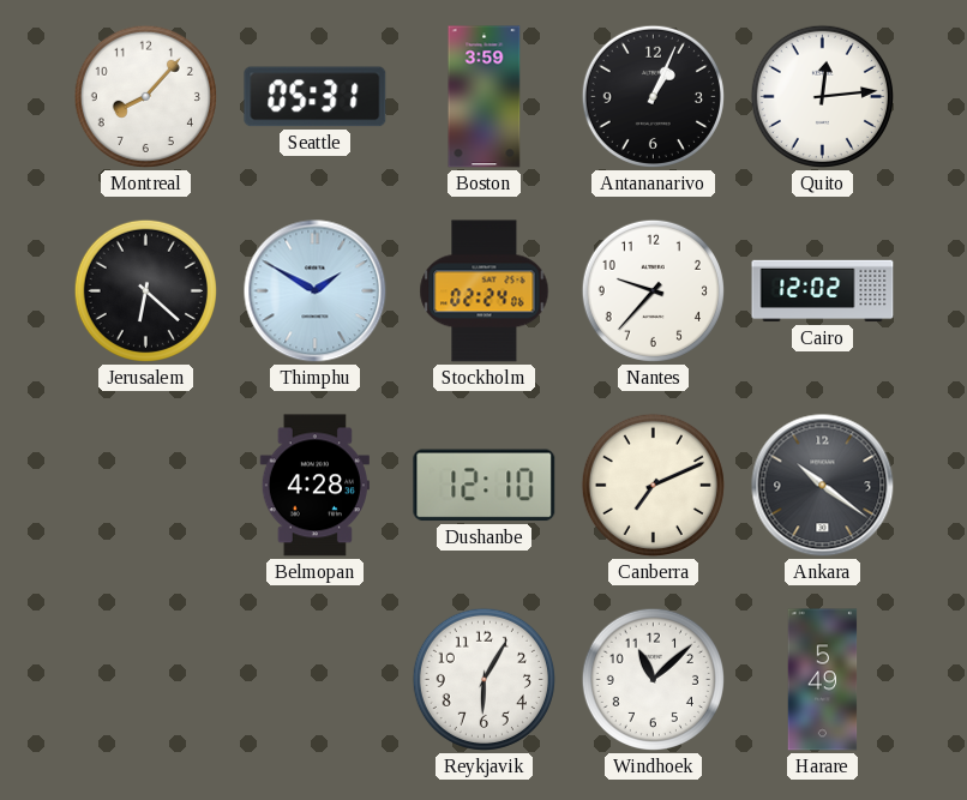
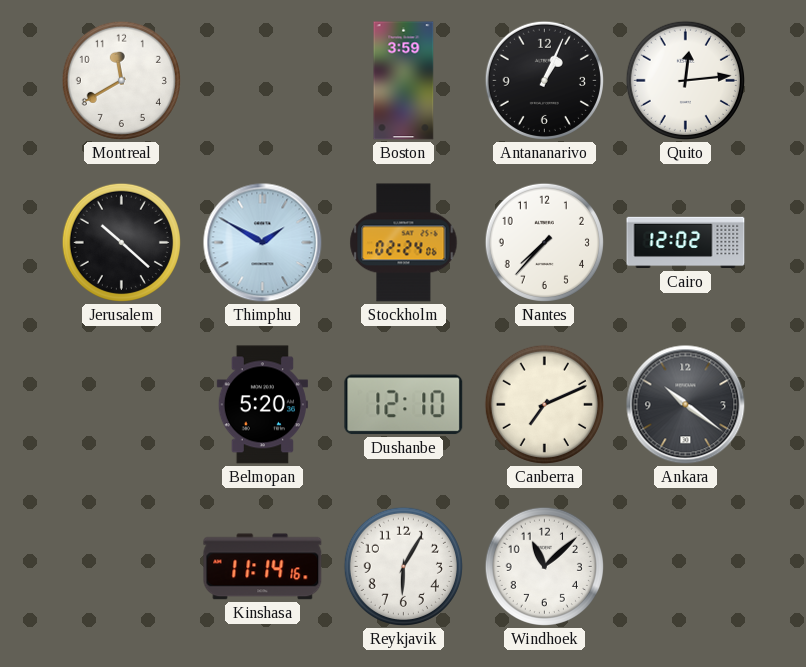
Montreal: 8:07 -> 11:40
Seattle: 05:31 -> none
Jerusalem: 6:22 -> 10:22
Nantes: 9:37 -> 7:37
Belmopan: 4:28 -> 5:20
Kinshasa: none -> 11:14
Harare: 5:49 -> none
